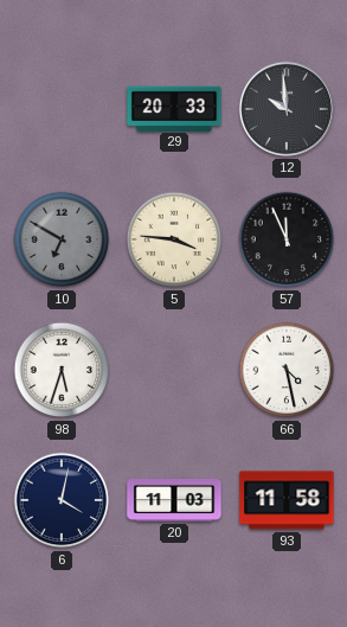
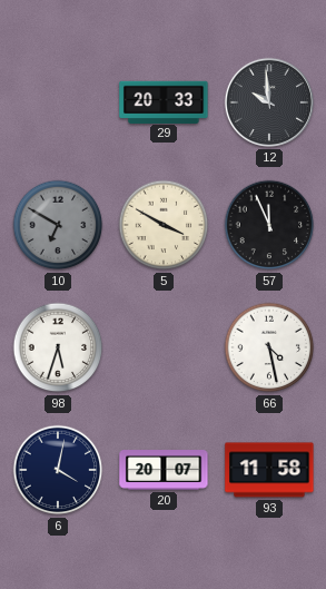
5: 3:46 -> 3:50
20: 11:03 -> 20:07
